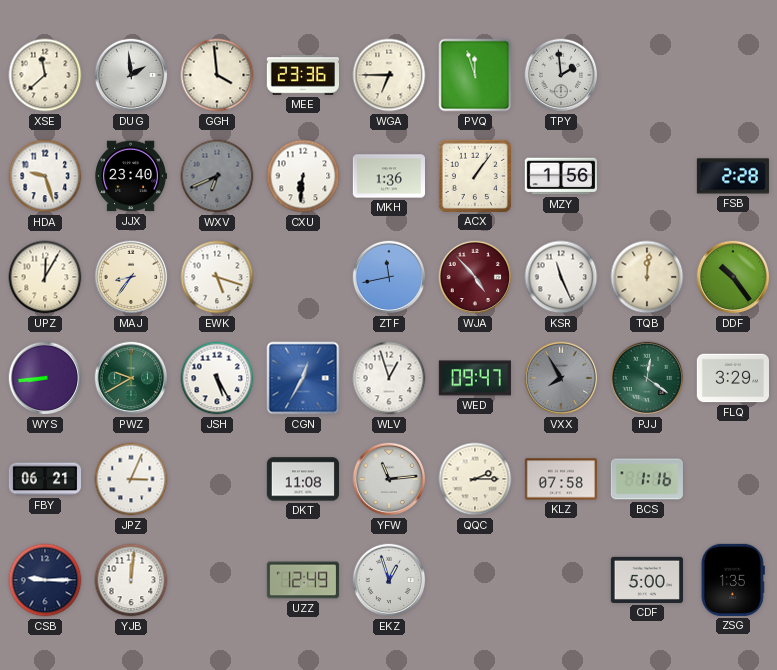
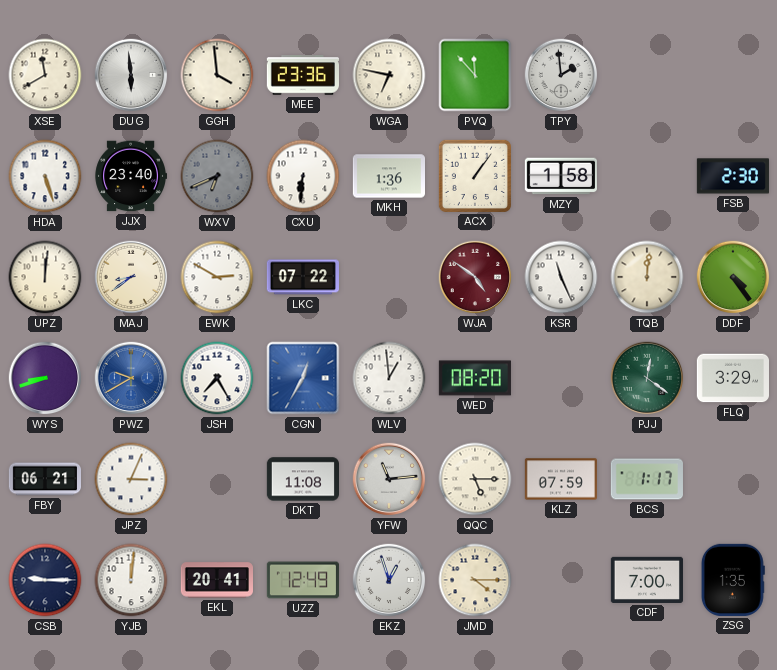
XSE: 11:38 -> 11:40
DUG: 1:59 -> 5:59
WGA: 6:45 -> 6:47
PVQ: 11:57 -> 11:53
HDA: 9:27 -> 5:27
MZY: 1:56 -> 1:58
FSB: 2:28 -> 2:30
UPZ: 12:05 -> 12:01
MAJ: 8:36 -> 8:39
EWK: 5:18 -> 2:50
LKC: none -> 07:22
ZTF: 11:43 -> none
WJA: 4:53 -> 4:51
DDF: 10:24 -> 4:24
WYS: 8:44 -> 8:42
PWZ dial: green -> blue
JSH: 5:25 -> 7:25
WLV: 12:57 -> 12:59
WED: 09:47 -> 08:20
VXX: 7:55 -> none
QQC: 2:15 -> 5:15
KLZ: 07:58 -> 07:59
BCS: 1:16 -> 1:17
EKL: none -> 20:41
JMD: none -> 4:15
CDF: 5:00 -> 7:00
